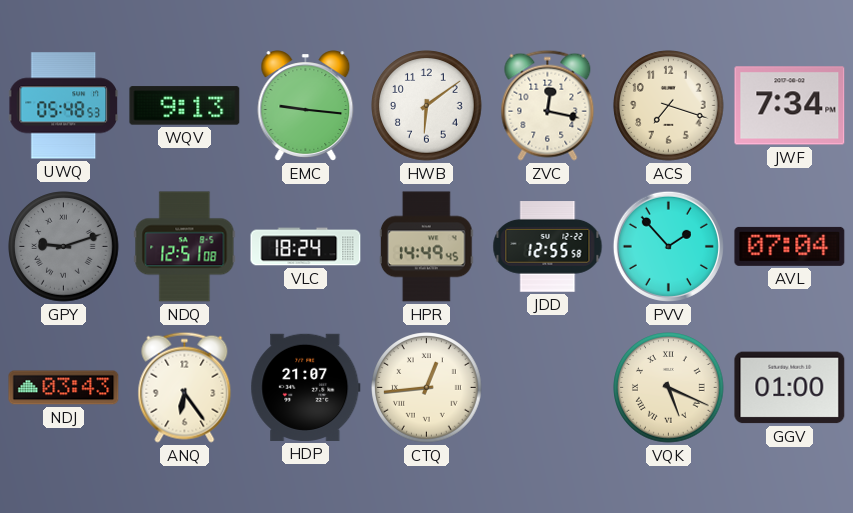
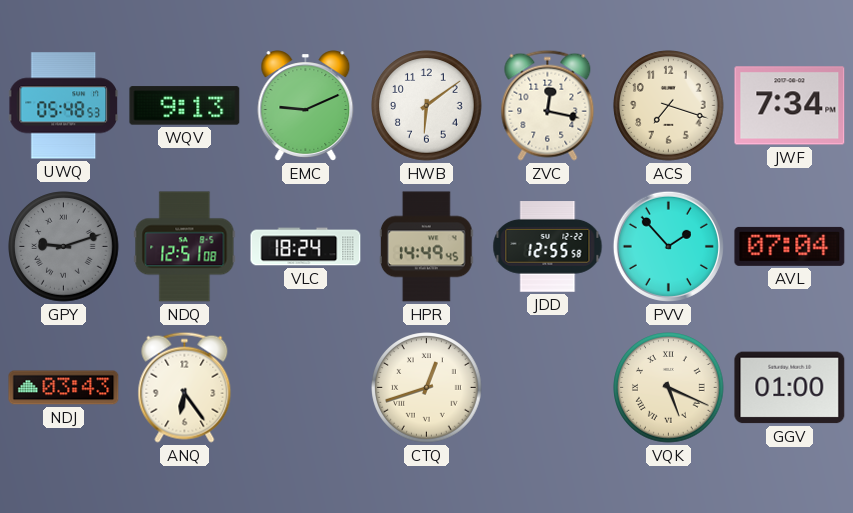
EMC: 9:16 -> 9:11
HDP: 21:07 -> none
CTQ: 12:44 -> 12:42
